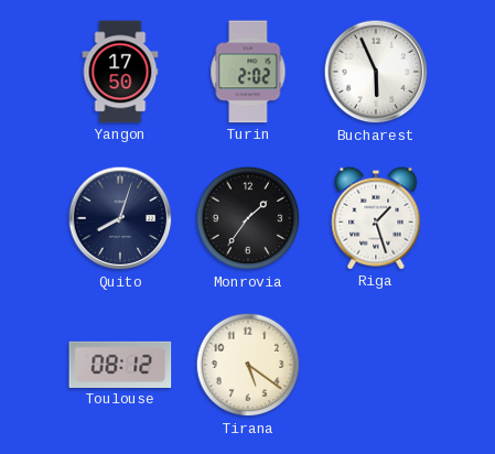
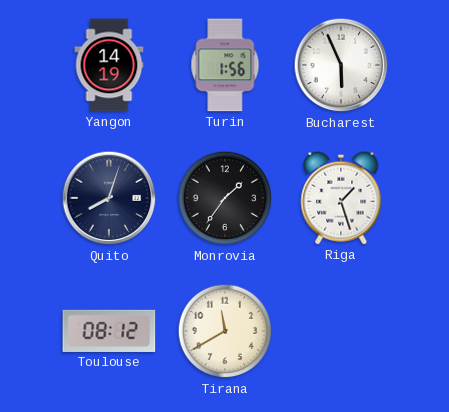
Yangon: 17:50 -> 14:19
Turin: 2:02 -> 1:56
Tirana: 5:21 -> 11:40
